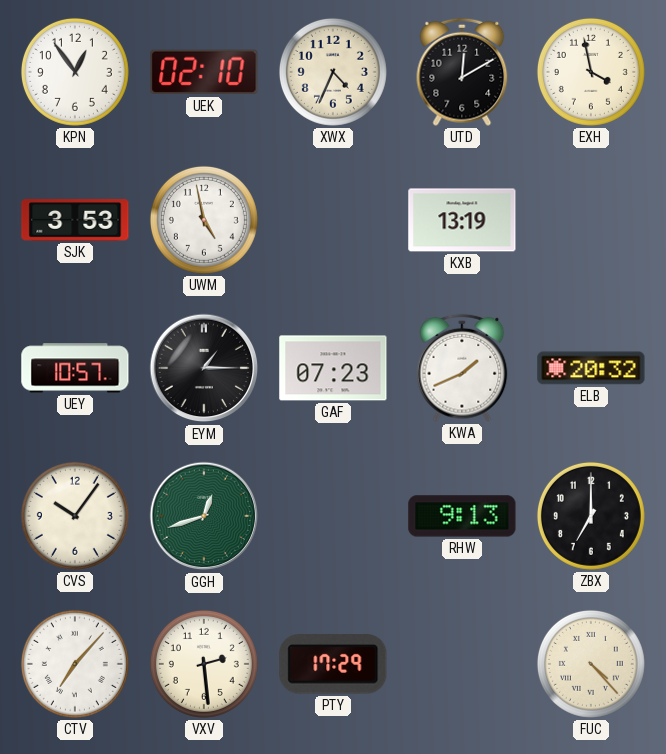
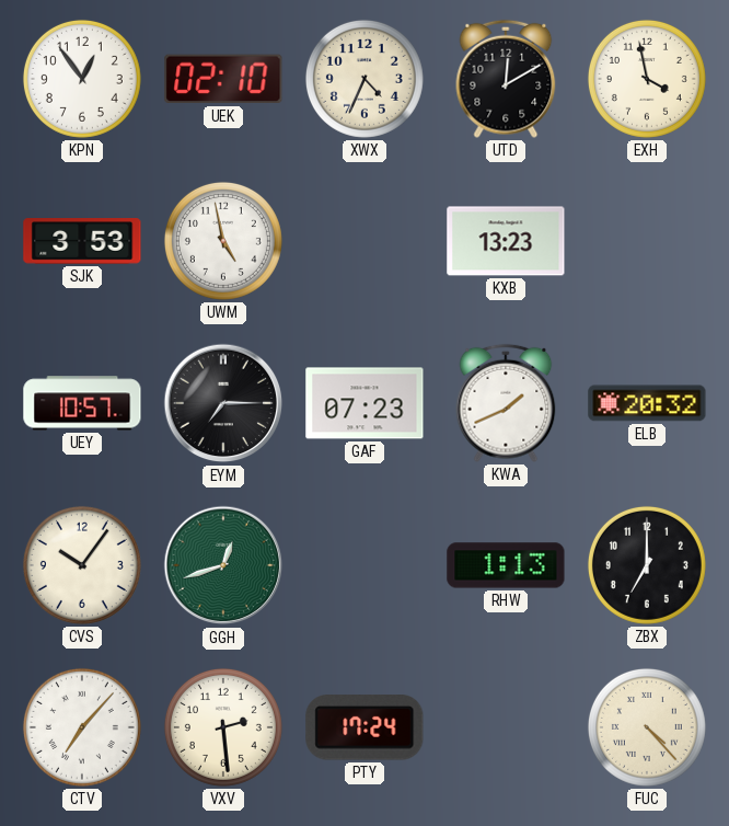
KXB: 13:19 -> 13:23
EYM: 1:15 -> 7:15
RHW: 9:13 -> 1:13
PTY: 17:29 -> 17:24
